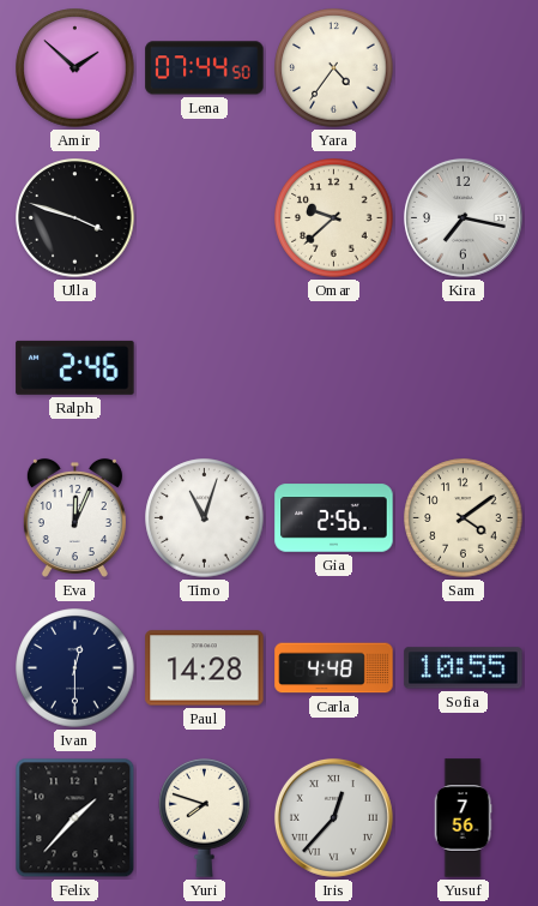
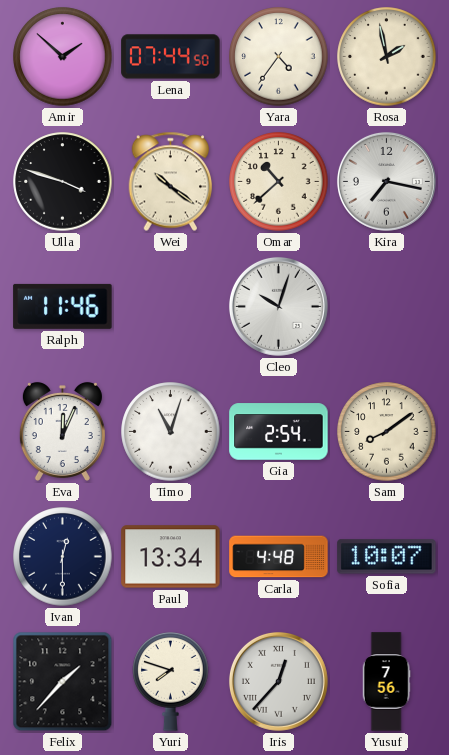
Rosa: none -> 1:58
Wei: none -> 10:21
Omar: 9:38 -> 10:38
Ralph: 2:46 -> 11:46
Cleo: none -> 10:03
Gia: 2:56 -> 2:54
Sam: 4:09 -> 8:09
Paul: 14:28 -> 13:34
Sofia: 10:55 -> 10:07
